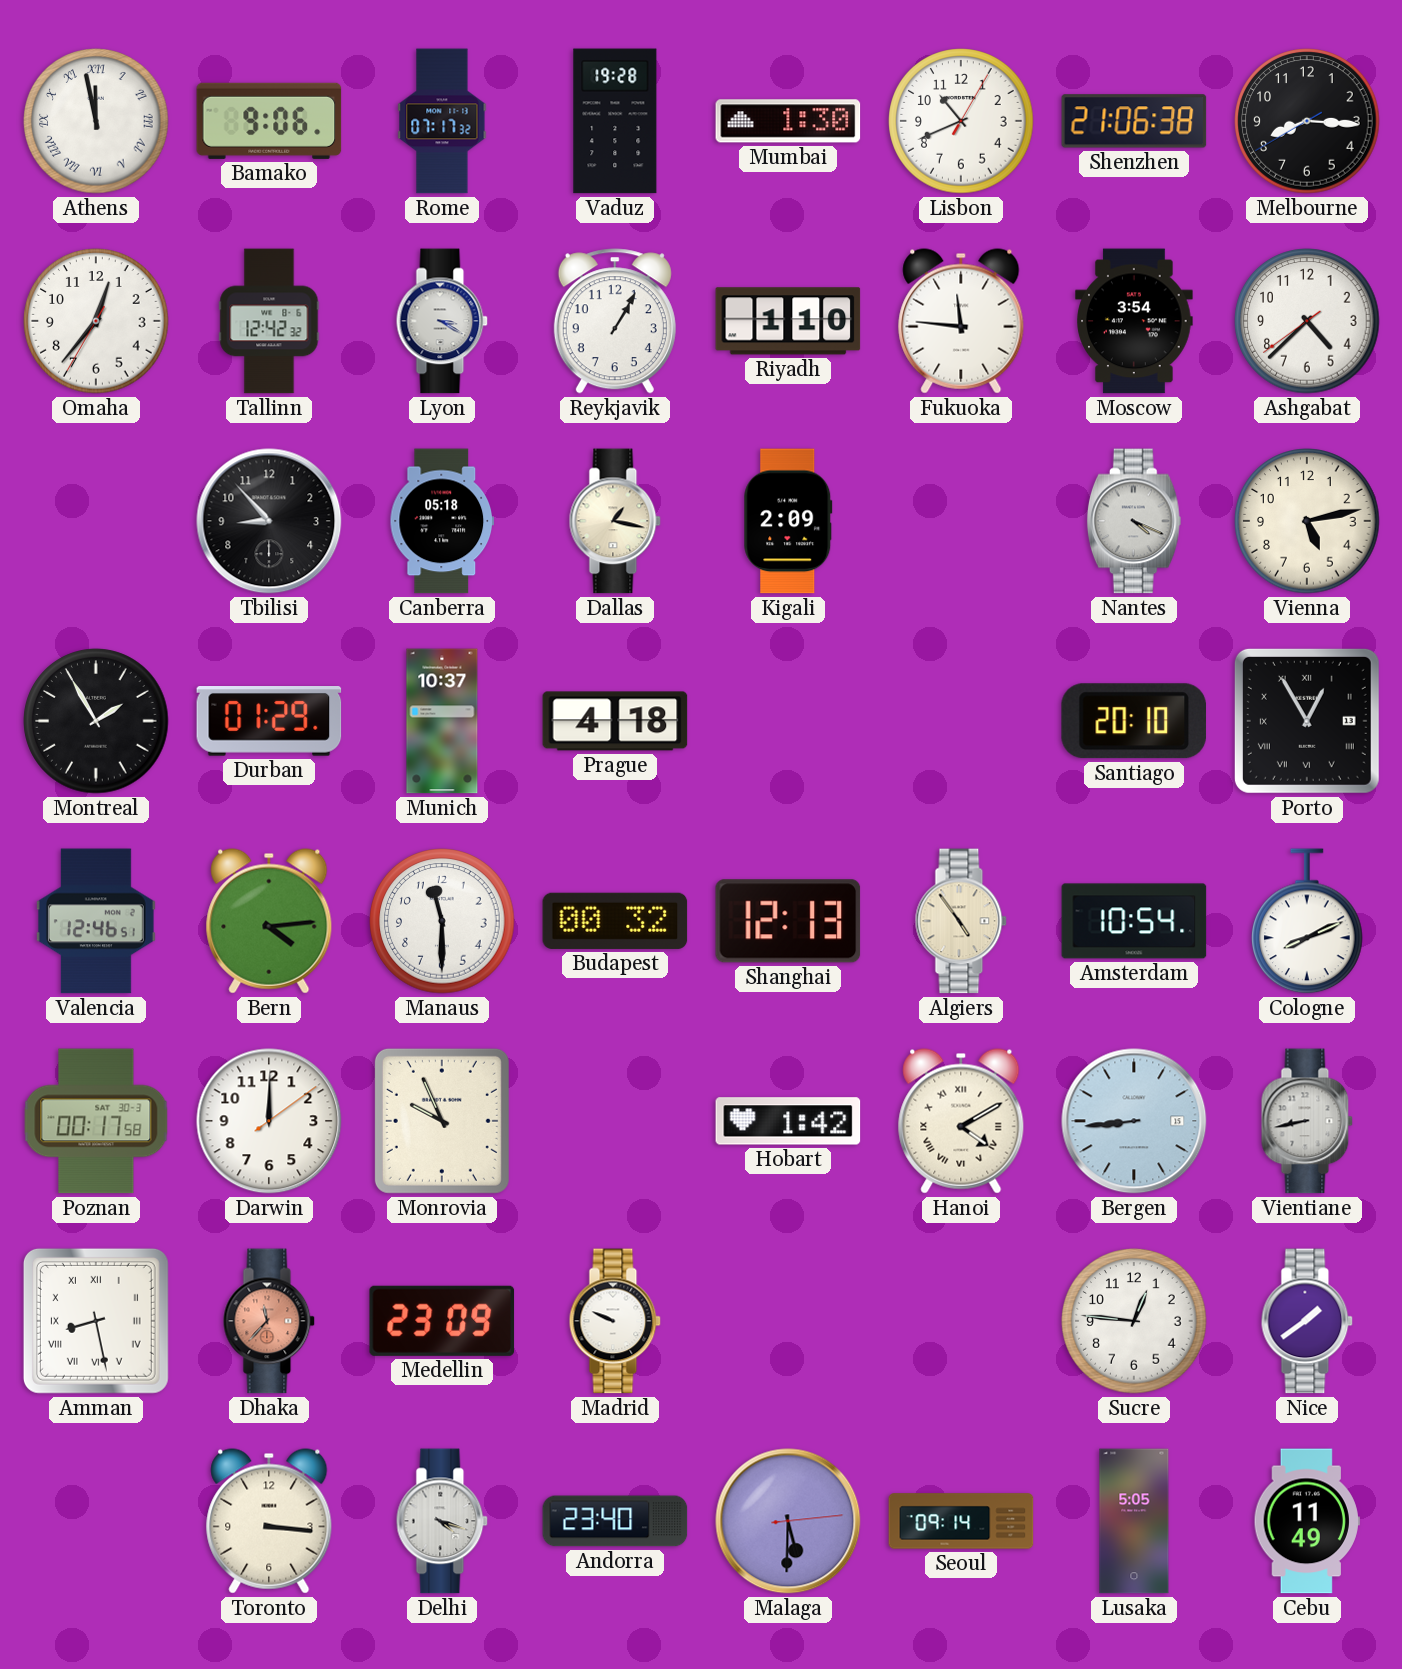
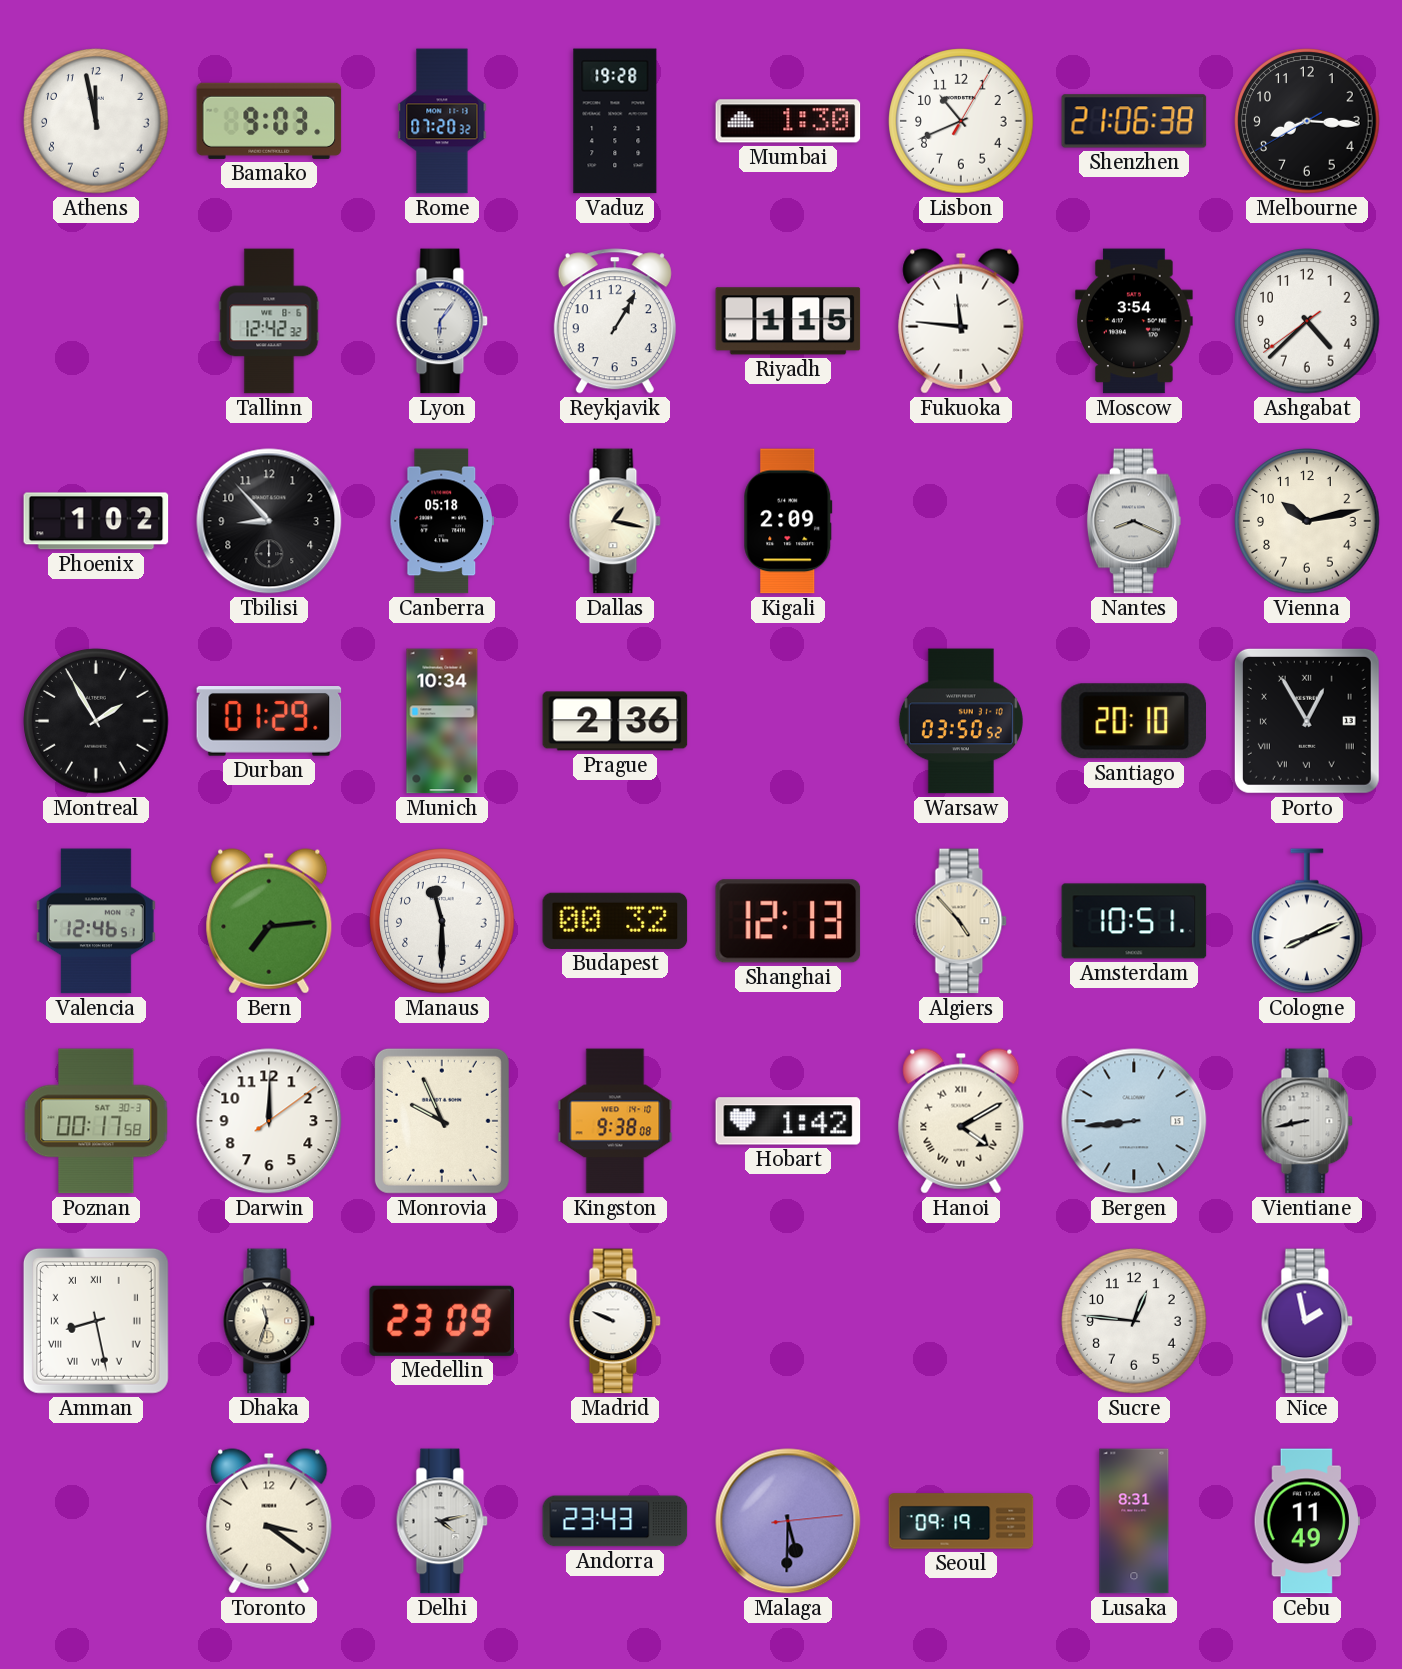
Athens numerals: Roman -> Arabic
Bamako: 9:06 -> 9:03
Rome: 07:17 -> 07:20
Omaha: 12:36 -> none
Lyon: 3:20 -> 6:06
Riyadh: 1:10 -> 1:15
Phoenix: none -> 1:02
Nantes: 4:19 -> 8:19
Vienna: 5:13 -> 10:13
Munich: 10:37 -> 10:34
Prague: 4:18 -> 2:36
Warsaw: none -> 03:50
Bern: 4:14 -> 7:14
Algiers: 4:54 -> 4:53
Amsterdam: 10:54 -> 10:51
Kingston: none -> 9:38
Dhaka: 11:37 -> 11:33
Dhaka dial: salmon -> cream
Nice: 1:39 -> 1:58
Toronto: 3:16 -> 3:21
Delhi: 4:18 -> 4:13
Andorra: 23:40 -> 23:43
Seoul: 09:14 -> 09:19
Lusaka: 5:05 -> 8:31
